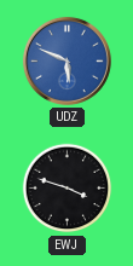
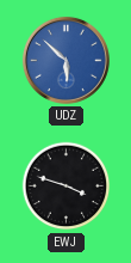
UDZ: 5:49 -> 5:52
